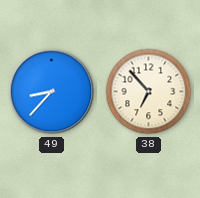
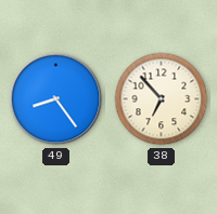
49: 8:37 -> 8:24
